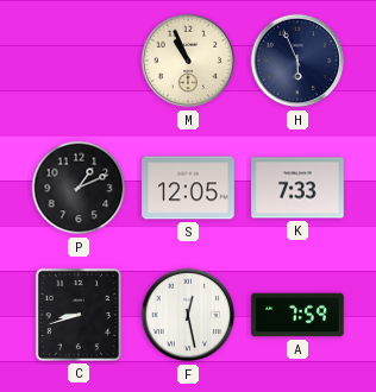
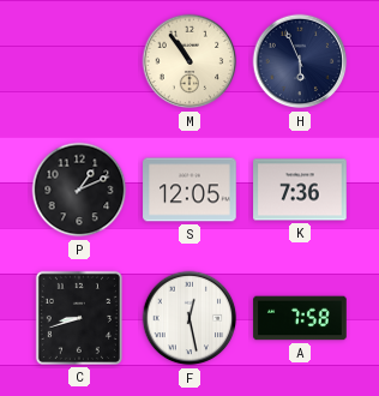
M: 10:56 -> 10:54
K: 7:33 -> 7:36
A: 7:59 -> 7:58
